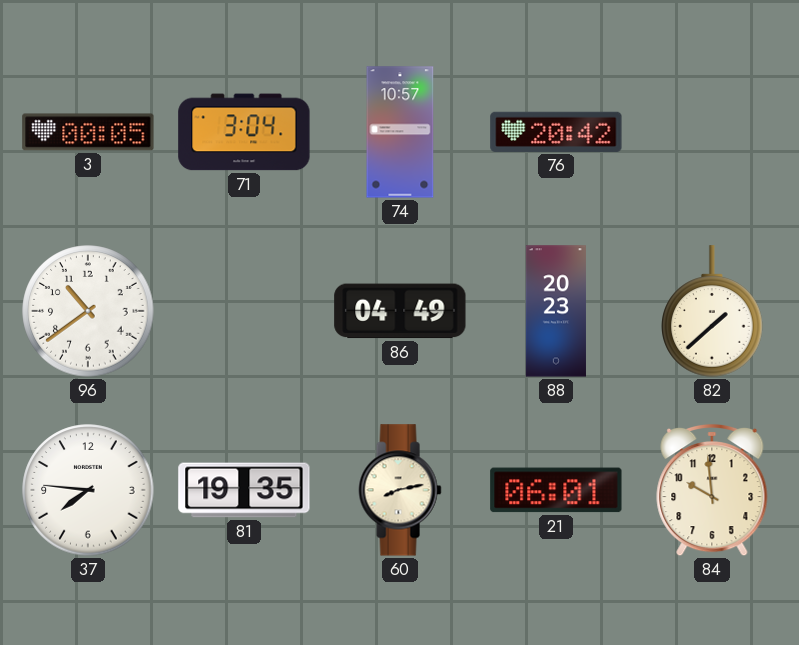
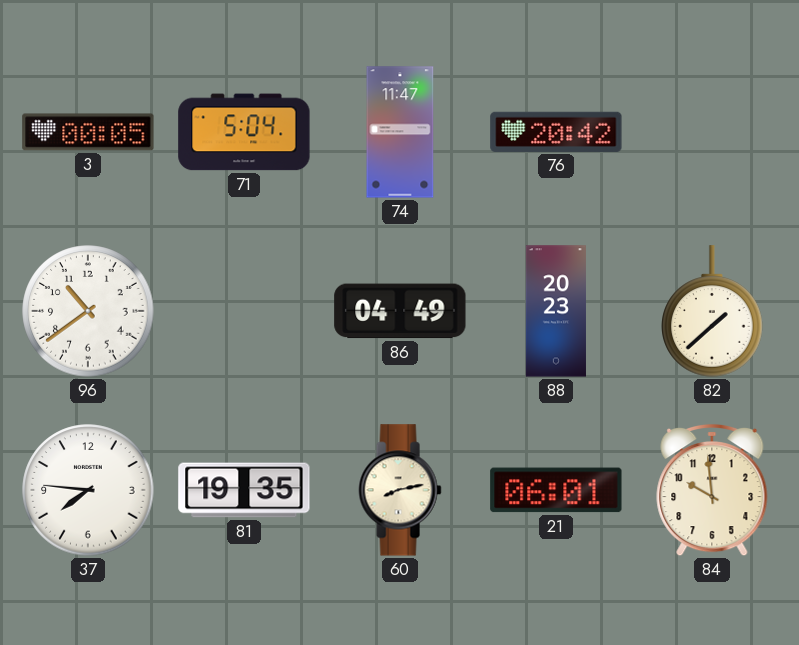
71: 3:04 -> 5:04
74: 10:57 -> 11:47
